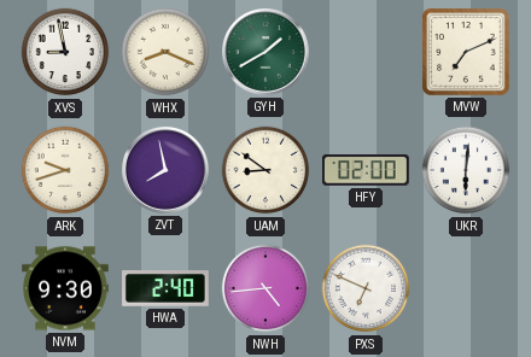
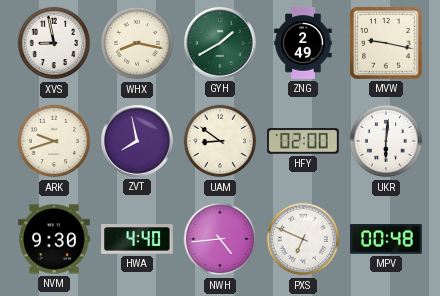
WHX: 8:19 -> 8:17
ZNG: none -> 2:49
MVW: 7:11 -> 9:17
HWA: 2:40 -> 4:40
MPV: none -> 00:48
